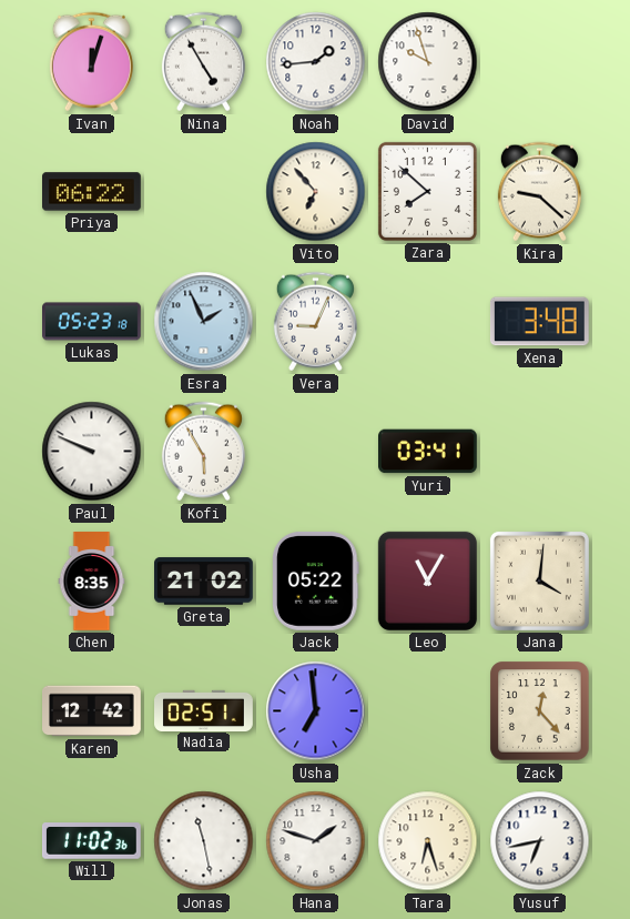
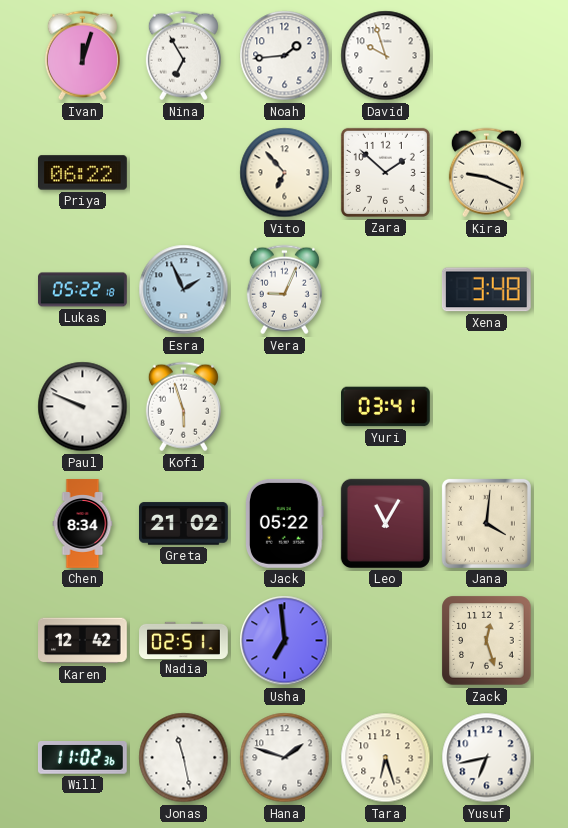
Nina: 4:55 -> 6:55
Zara: 7:52 -> 1:52
Kira: 9:22 -> 9:19
Lukas: 05:23 -> 05:22
Kofi: 5:55 -> 5:57
Chen: 8:35 -> 8:34
Zack: 12:23 -> 12:27
